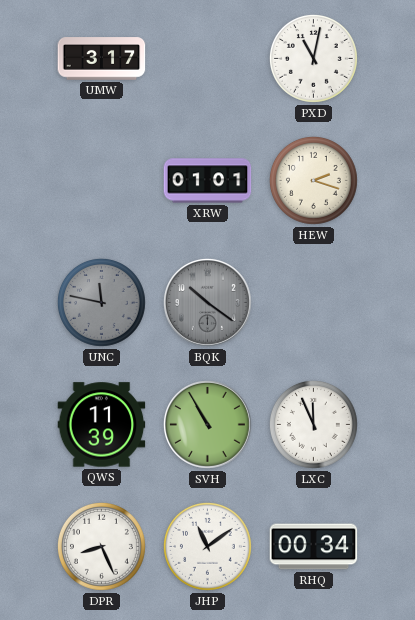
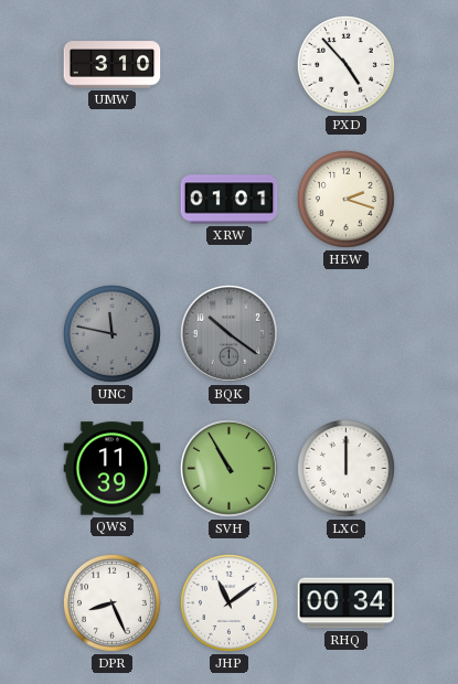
UMW: 3:17 -> 3:10
PXD: 11:02 -> 4:53
LXC: 11:56 -> 12:00
